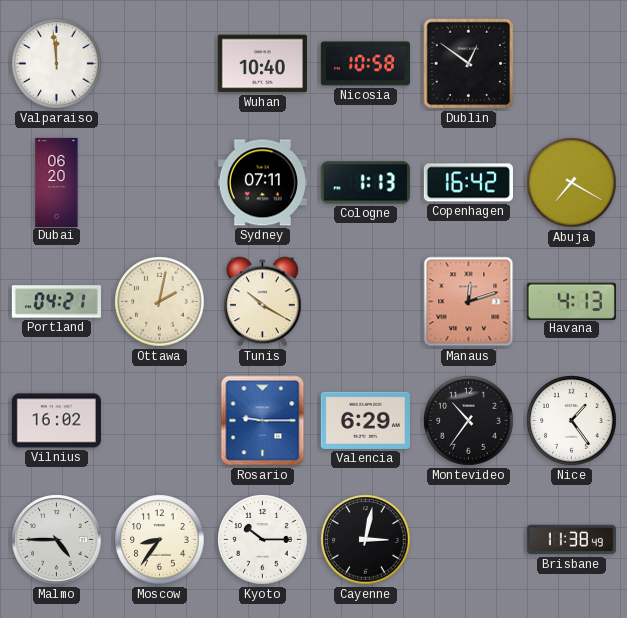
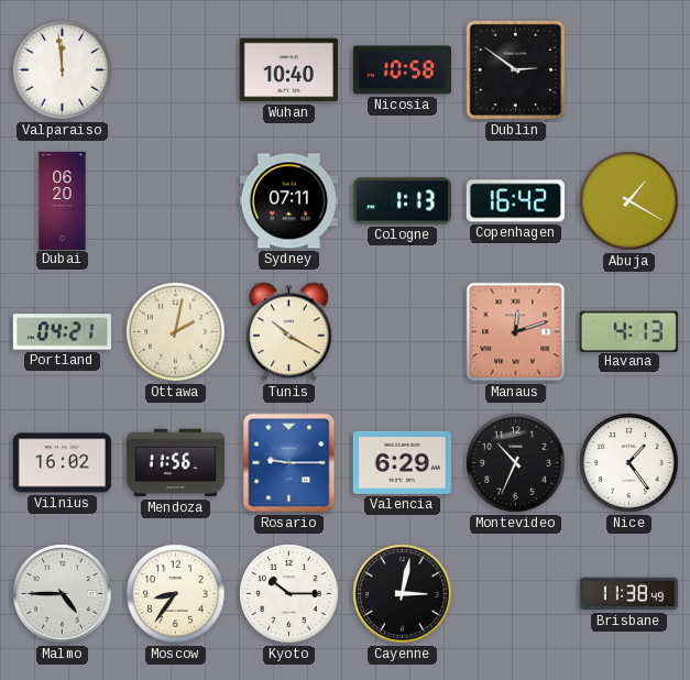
Dublin: 12:51 -> 2:51
Abuja: 7:20 -> 1:20
Mendoza: none -> 11:56
Montevideo: 10:36 -> 10:34
